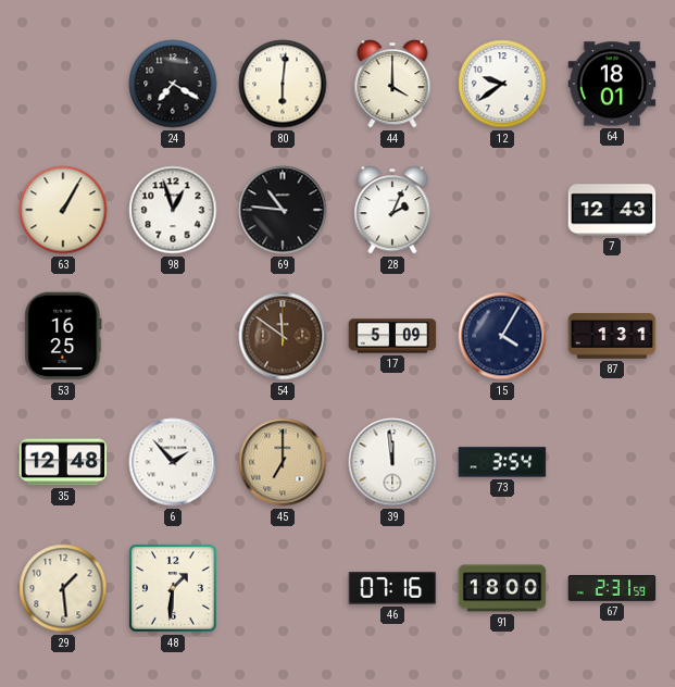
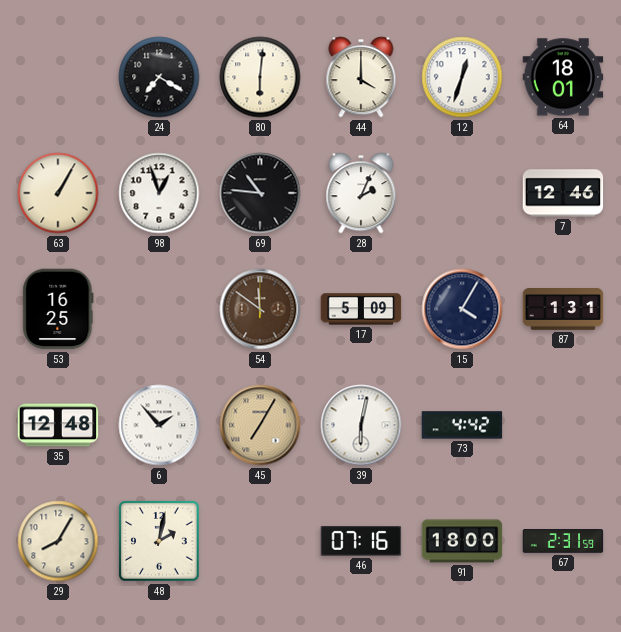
12: 9:39 -> 12:33
7: 12:43 -> 12:46
45: 7:00 -> 7:05
39: 11:59 -> 6:02
73: 3:54 -> 4:42
29: 1:29 -> 8:05
48: 1:31 -> 2:02
